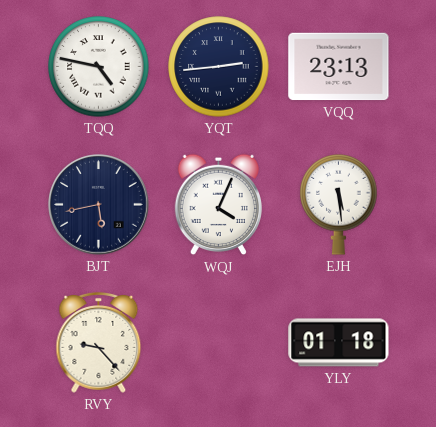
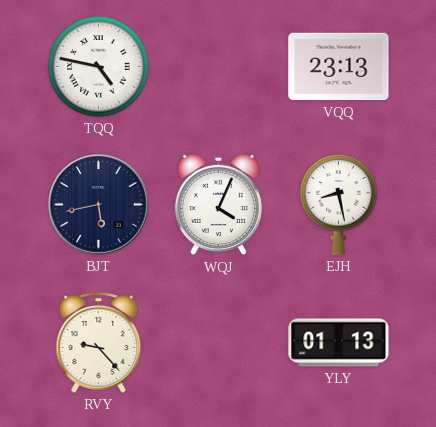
YQT: 2:44 -> none
EJH: 5:29 -> 8:28
YLY: 01:18 -> 01:13
